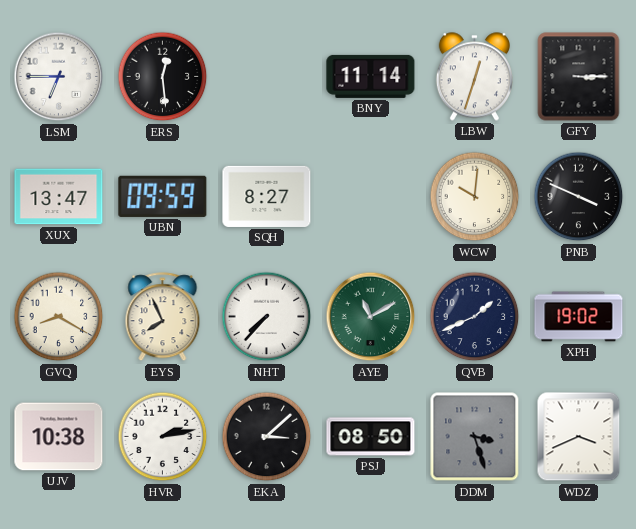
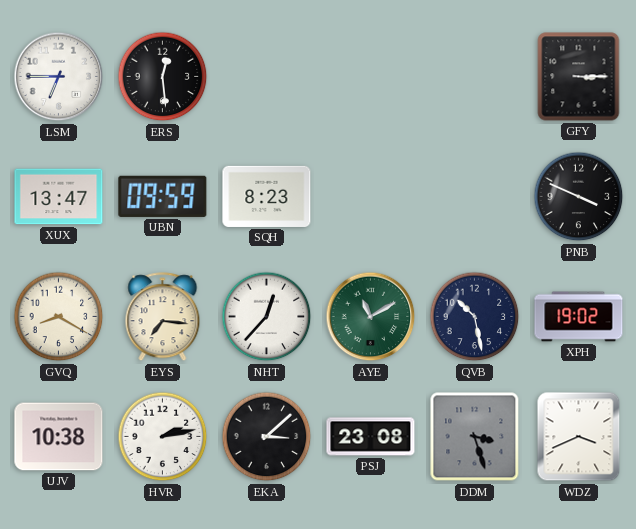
BNY: 11:14 -> none
LBW: 12:33 -> none
SQH: 8:27 -> 8:23
WCW: 10:01 -> none
EYS: 7:56 -> 7:16
NHT: 7:37 -> 12:37
QVB: 1:41 -> 10:28
PSJ: 08:50 -> 23:08
